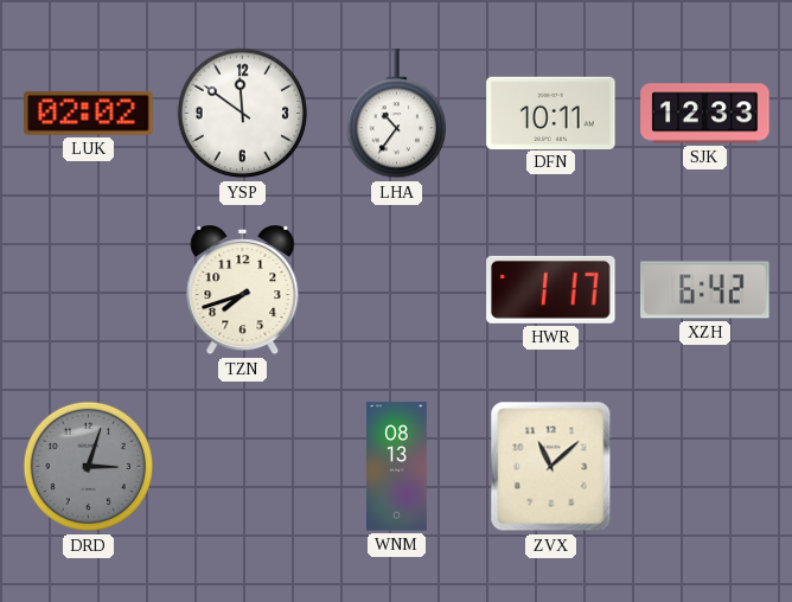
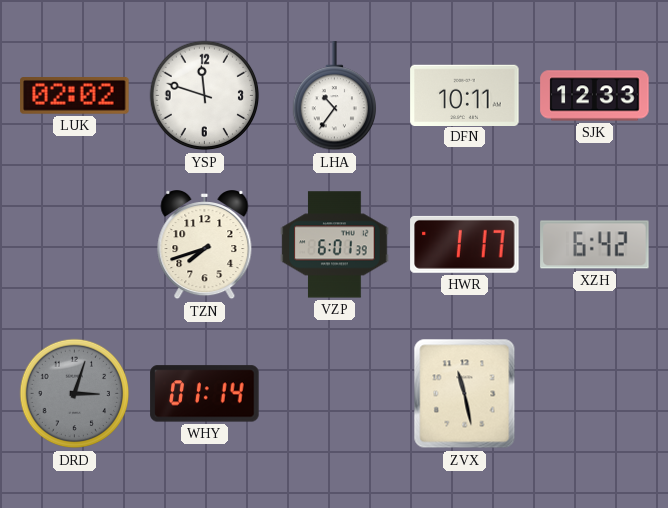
YSP: 11:51 -> 11:48
VZP: none -> 6:01
WHY: none -> 01:14
WNM: 08:13 -> none
ZVX: 11:08 -> 11:28
